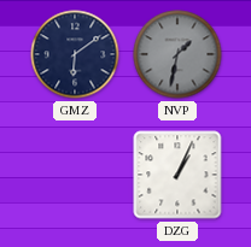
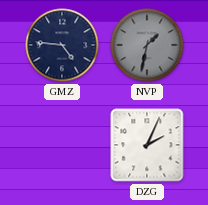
GMZ: 6:09 -> 4:46
DZG: 1:04 -> 2:04
